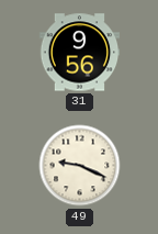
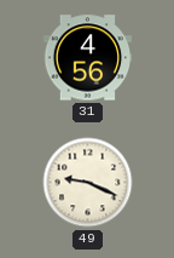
31: 9:56 -> 4:56
